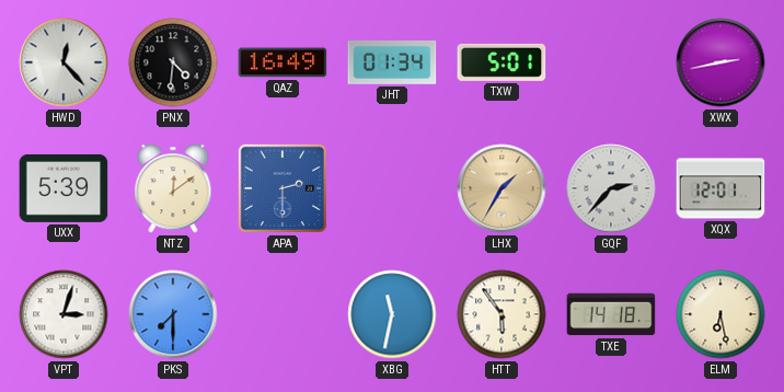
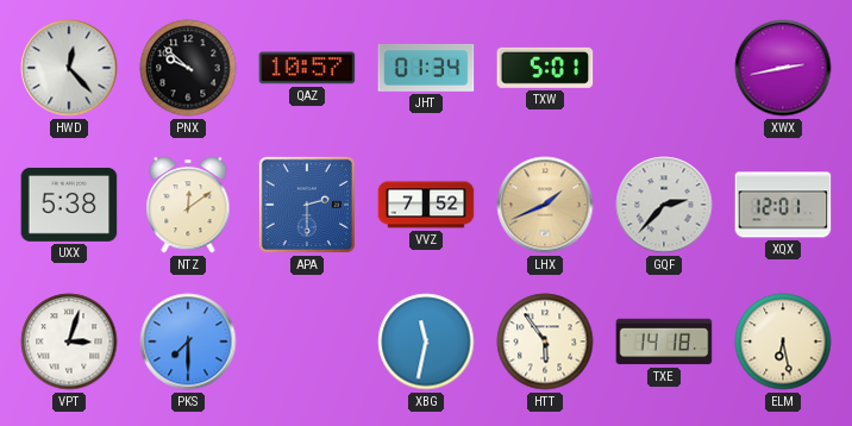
PNX: 4:31 -> 9:52
QAZ: 16:49 -> 10:57
UXX: 5:39 -> 5:38
VVZ: none -> 7:52
LHX: 1:35 -> 1:41
